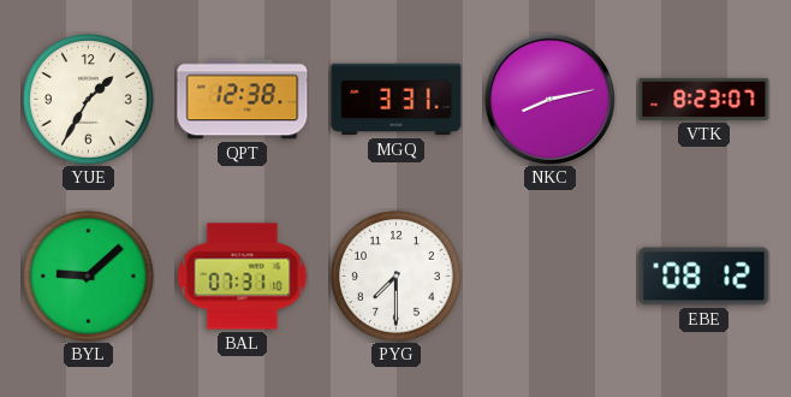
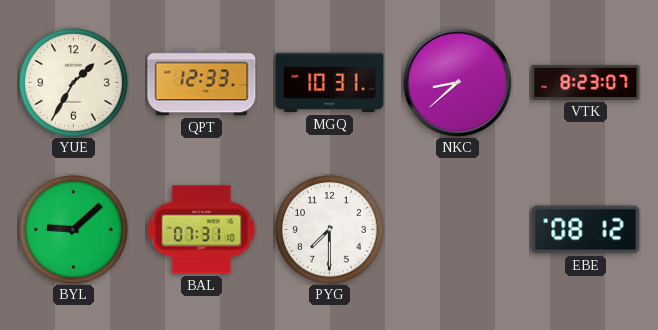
QPT: 12:38 -> 12:33
MGQ: 3:31 -> 10:31
NKC: 8:13 -> 8:38
